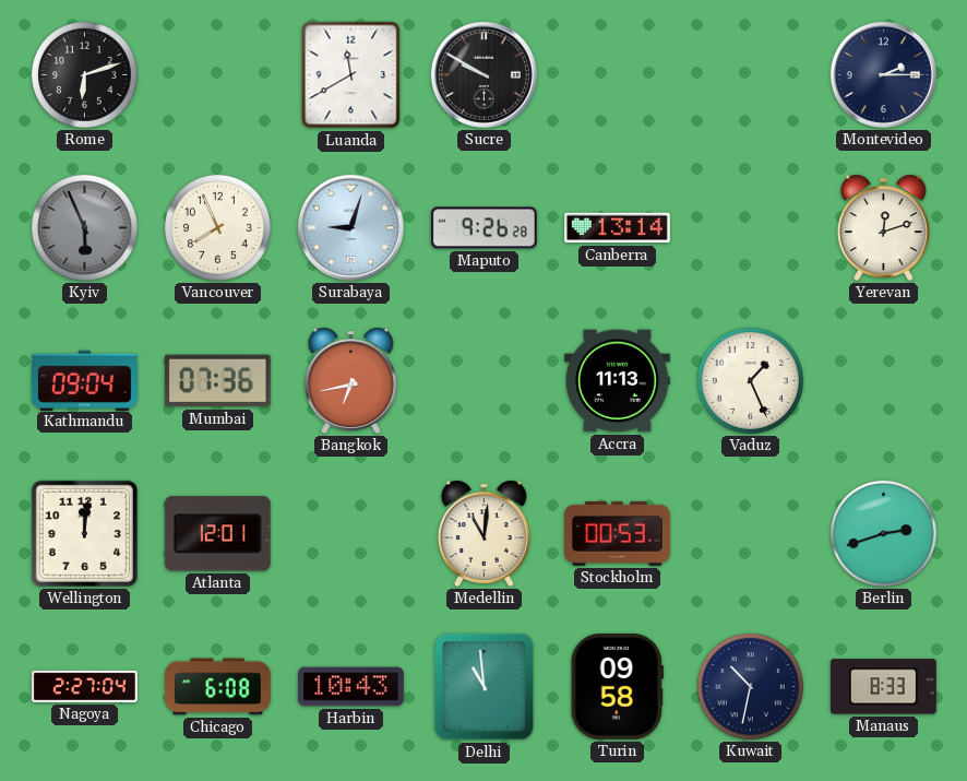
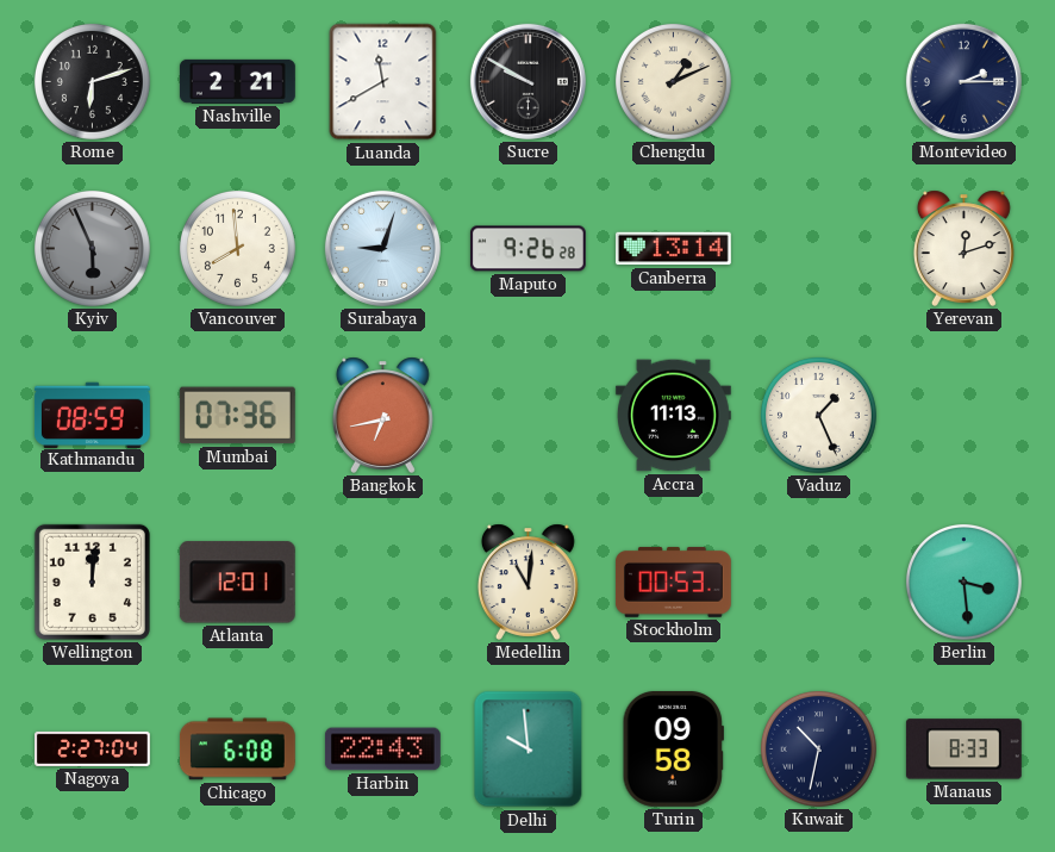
Nashville: none -> 2:21
Chengdu: none -> 1:11
Vancouver: 7:56 -> 7:59
Kathmandu: 09:04 -> 08:59
Berlin: 2:42 -> 3:29
Harbin: 10:43 -> 22:43
Delhi: 10:59 -> 9:59
